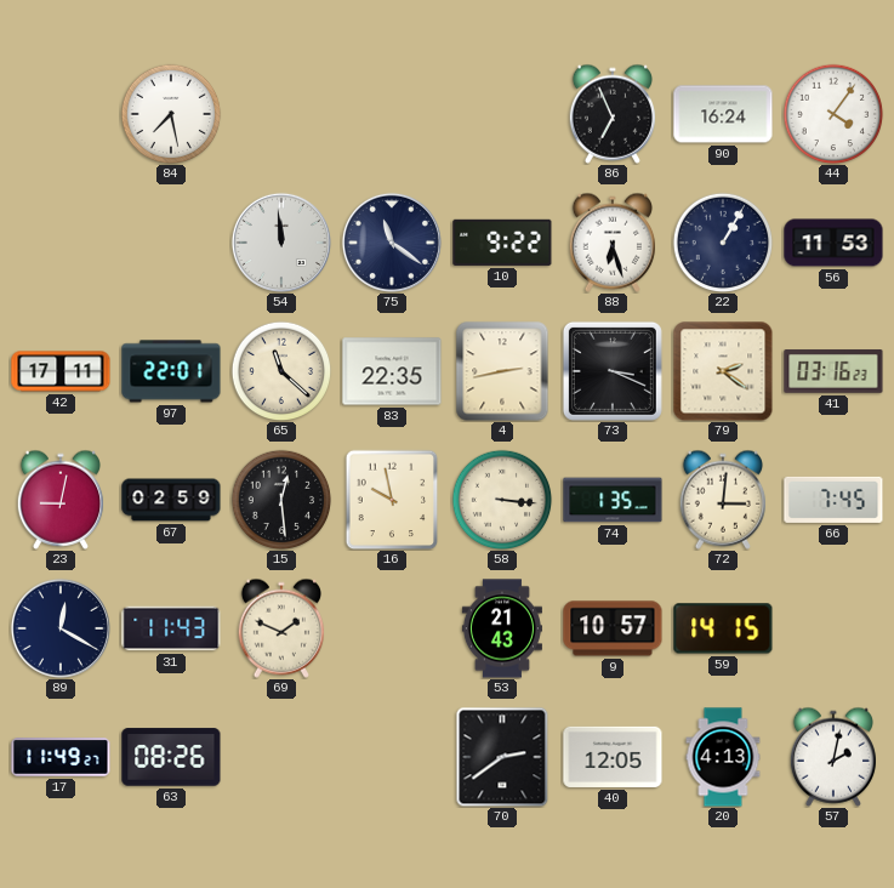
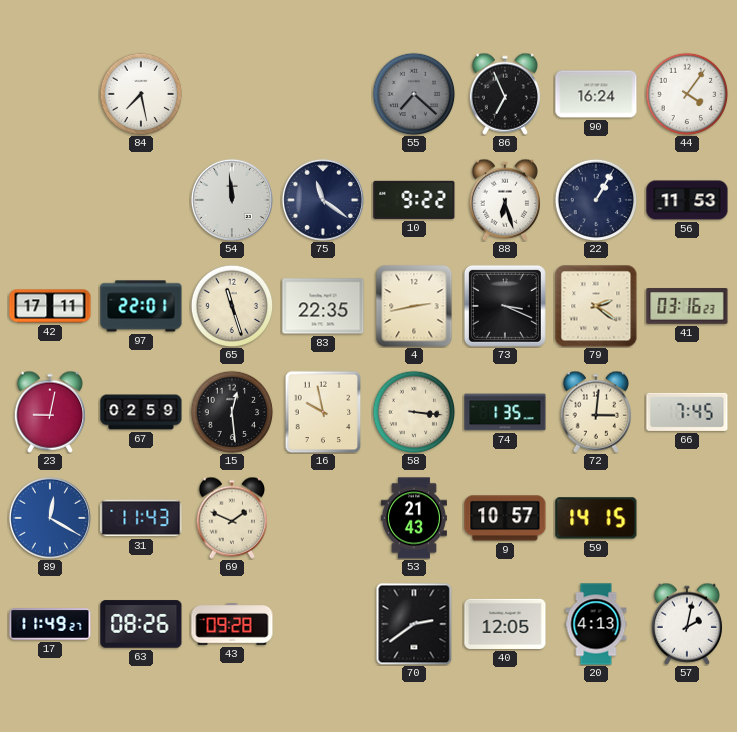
55: none -> 7:22
65: 11:22 -> 11:27
89 dial: navy -> blue
43: none -> 09:28
